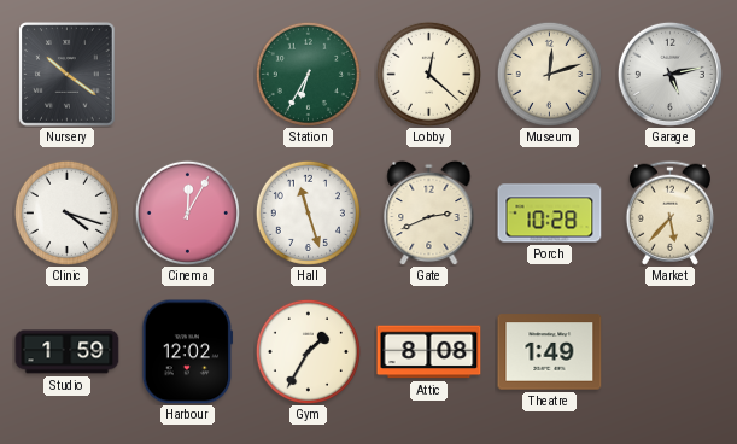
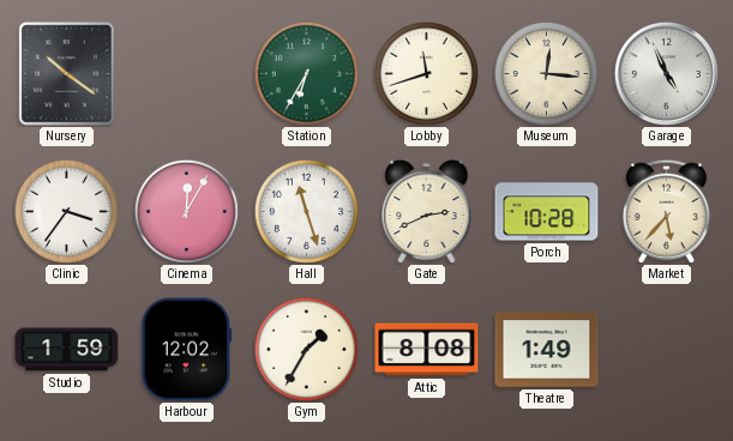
Lobby: 12:22 -> 11:42
Museum: 12:12 -> 12:16
Garage: 5:13 -> 4:56
Clinic: 4:18 -> 3:36
